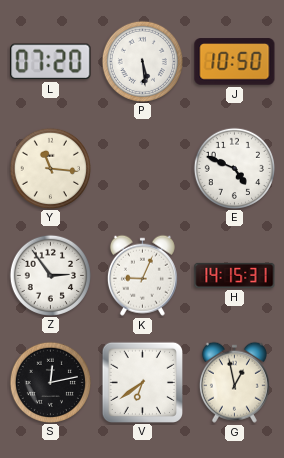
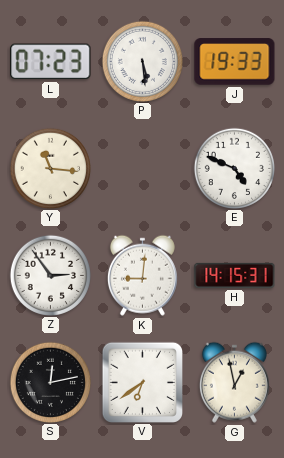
L: 07:20 -> 07:23
J: 10:50 -> 19:33
K: 9:04 -> 9:01
